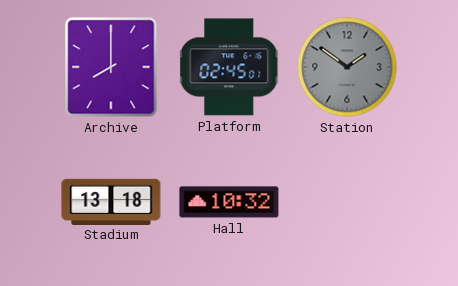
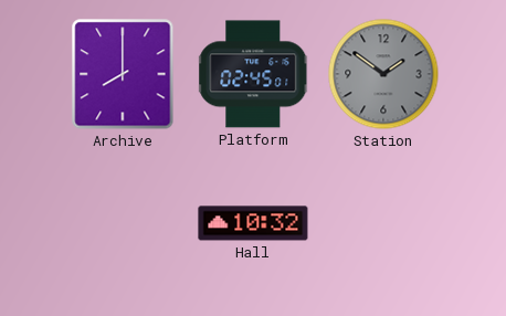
Stadium: 13:18 -> none
